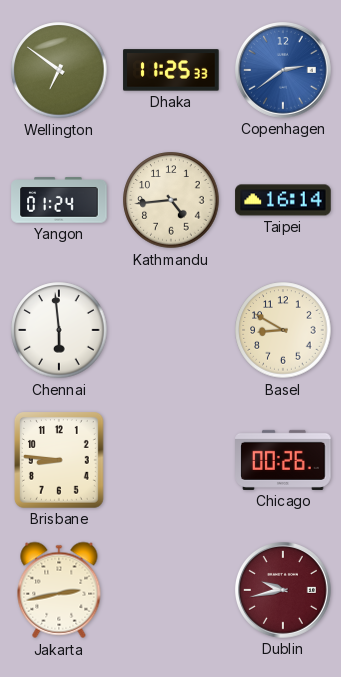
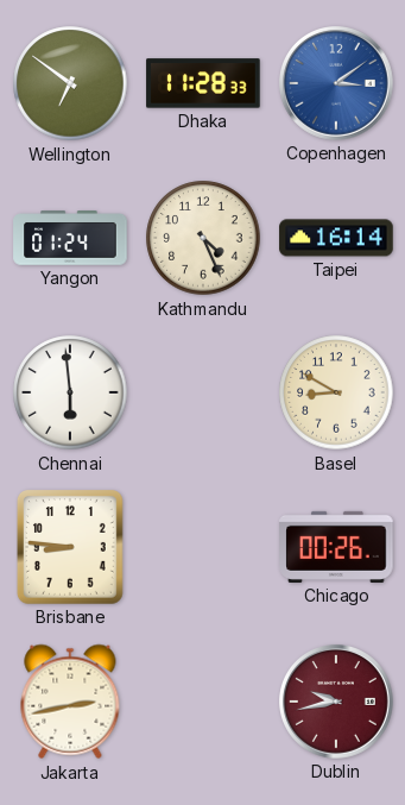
Dhaka: 11:25 -> 11:28
Copenhagen: 2:39 -> 3:09
Kathmandu: 4:44 -> 4:26
